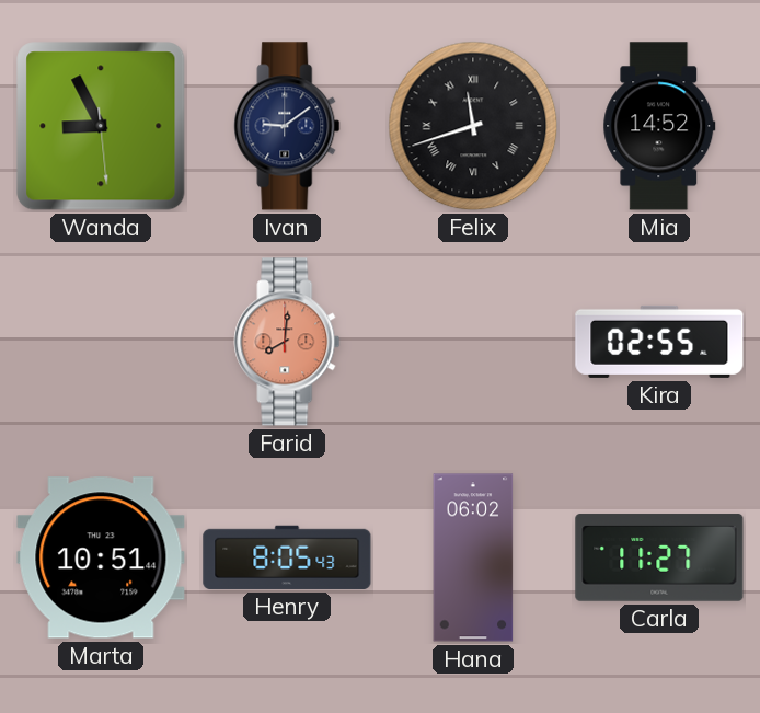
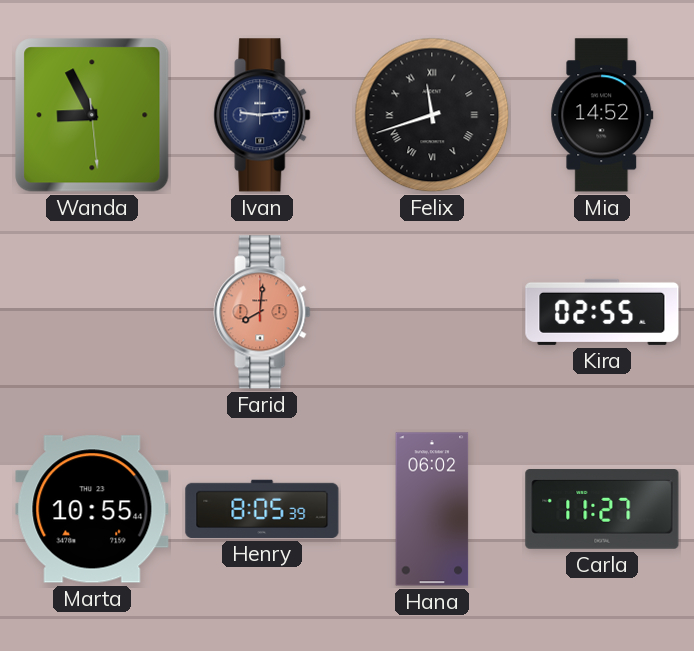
Ivan: 9:09 -> 9:14
Marta: 10:51 -> 10:55
Henry: 8:05:43 -> 8:05:39
